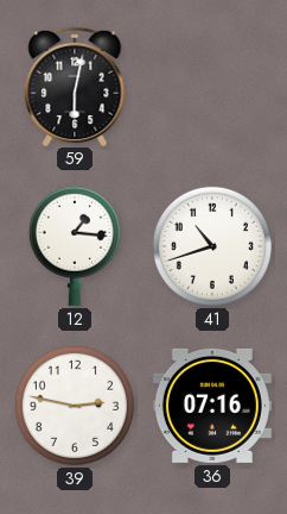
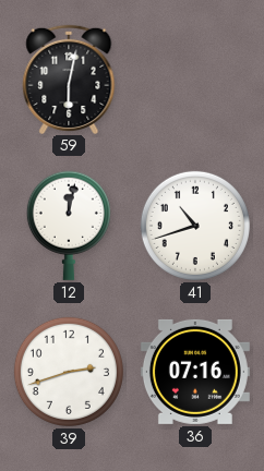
12: 1:16 -> 12:02
39: 2:47 -> 2:42
